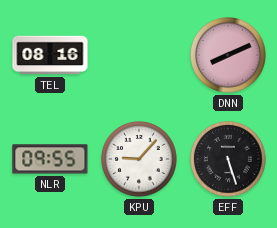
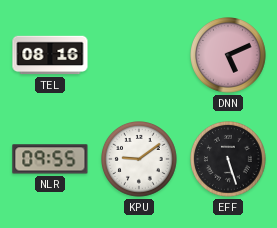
DNN: 8:11 -> 5:11
KPU: 9:07 -> 9:09
